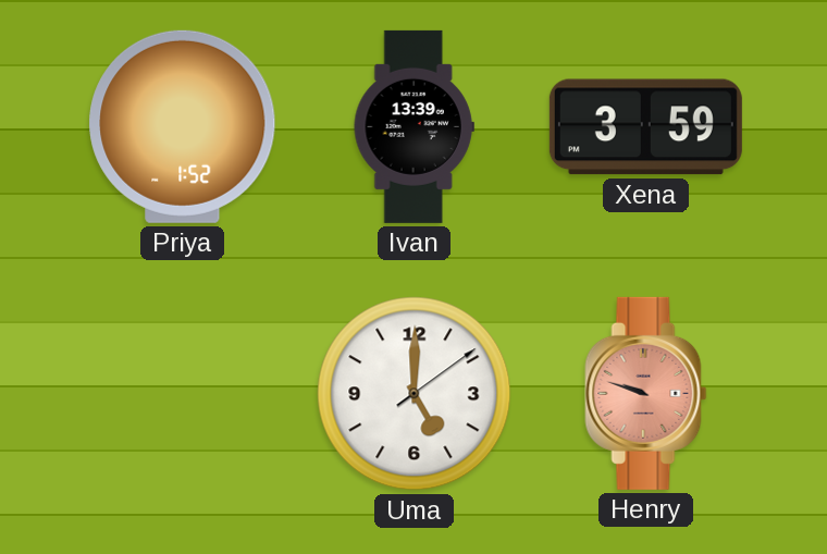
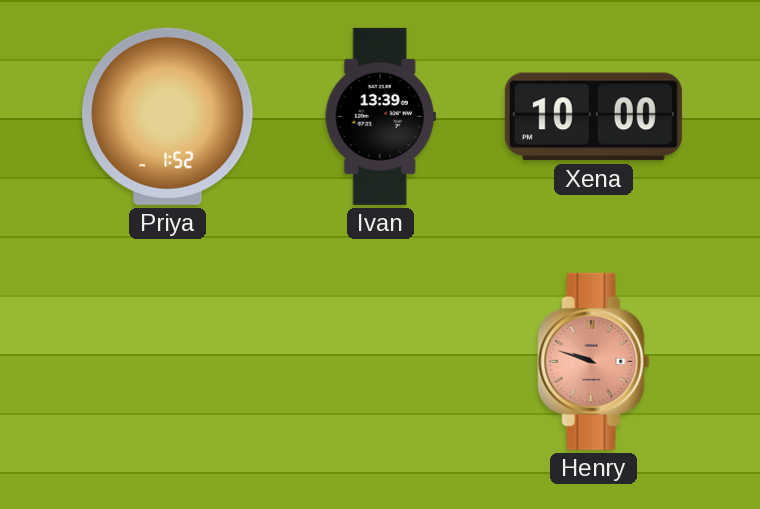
Xena: 3:59 -> 10:00
Uma: 5:00 -> none
